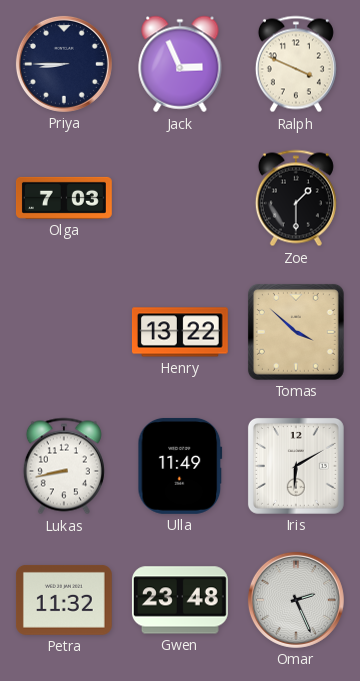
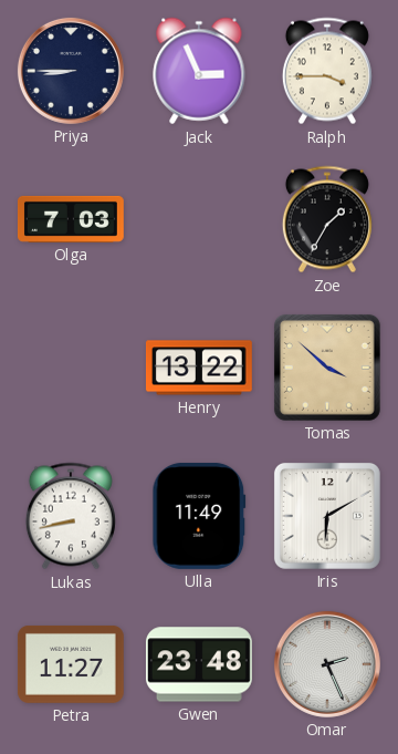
Ralph: 3:49 -> 3:45
Zoe: 1:30 -> 1:35
Petra: 11:32 -> 11:27
